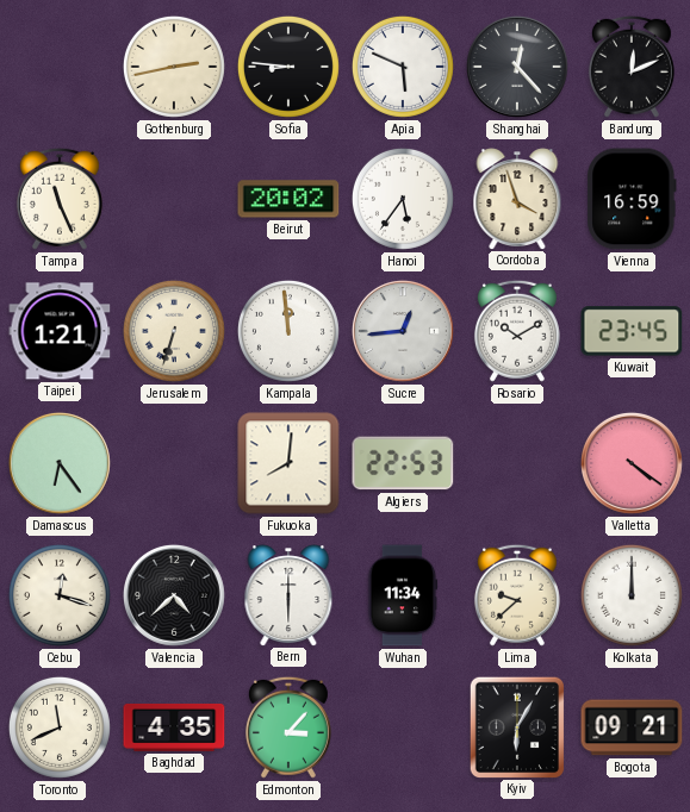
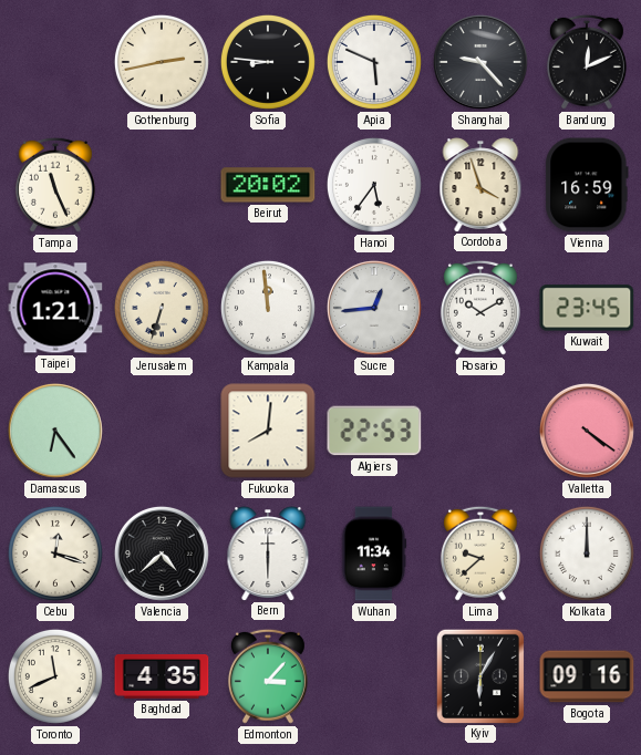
Shanghai: 12:23 -> 9:23
Bogota: 09:21 -> 09:16
